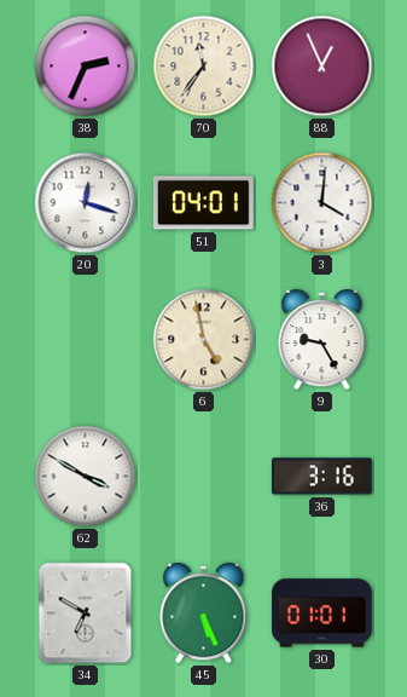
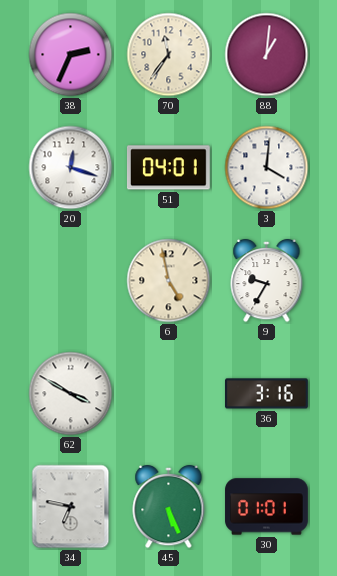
88: 12:56 -> 1:01
9: 9:25 -> 9:35
34: 6:50 -> 6:47
